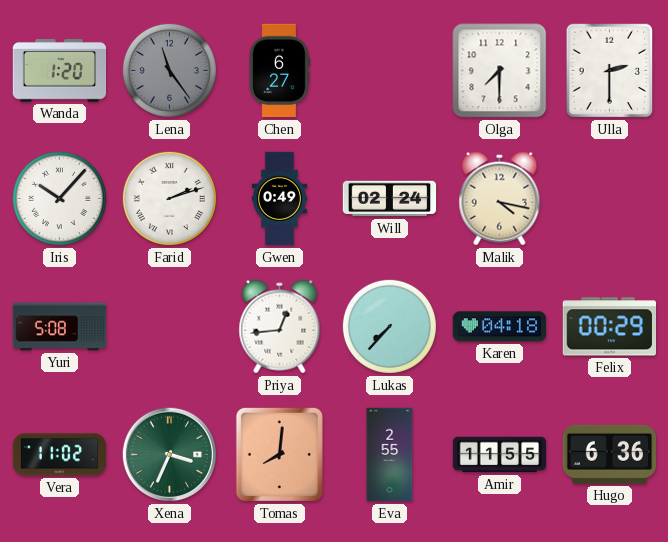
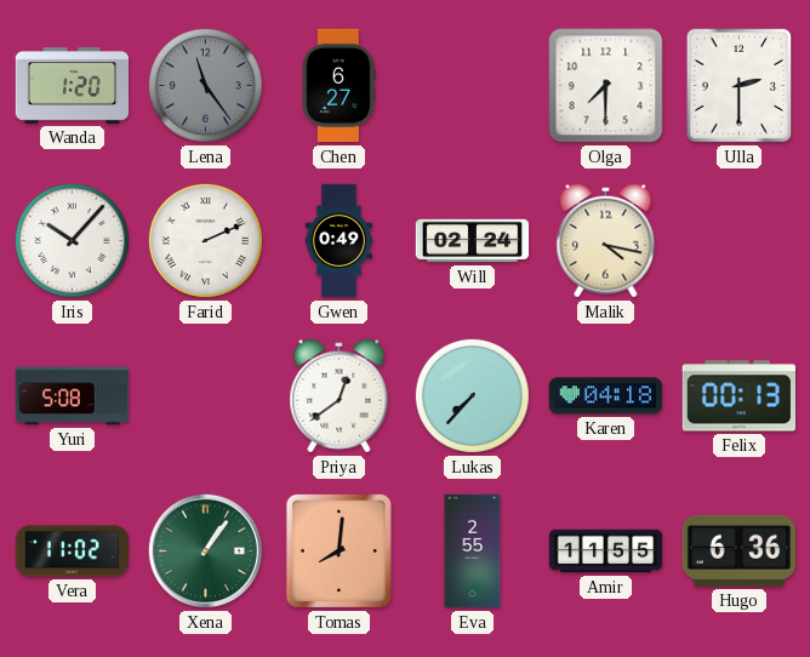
Farid: 2:12 -> 2:11
Priya: 12:44 -> 12:39
Felix: 00:29 -> 00:13
Xena: 3:34 -> 1:06
